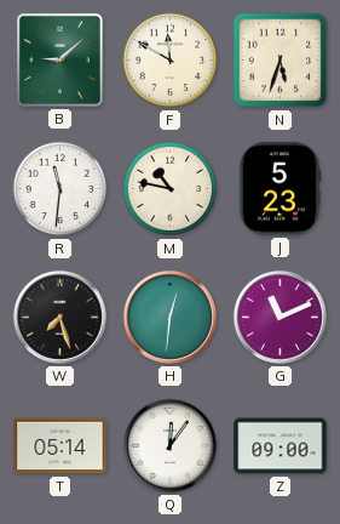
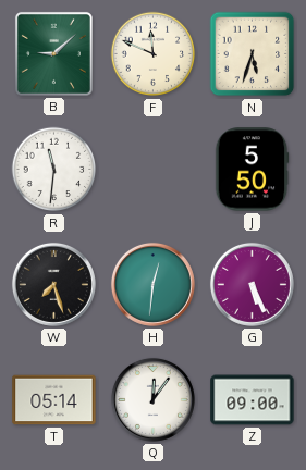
F: 11:50 -> 11:49
M: 10:47 -> none
J: 5:23 -> 5:50
G: 11:11 -> 5:26
